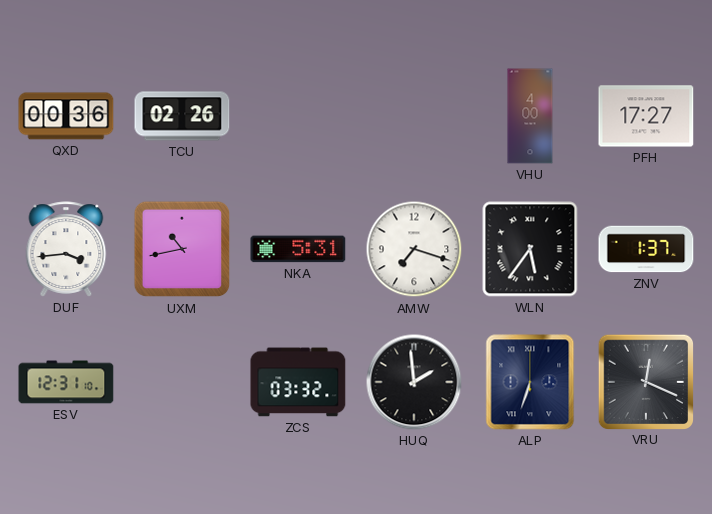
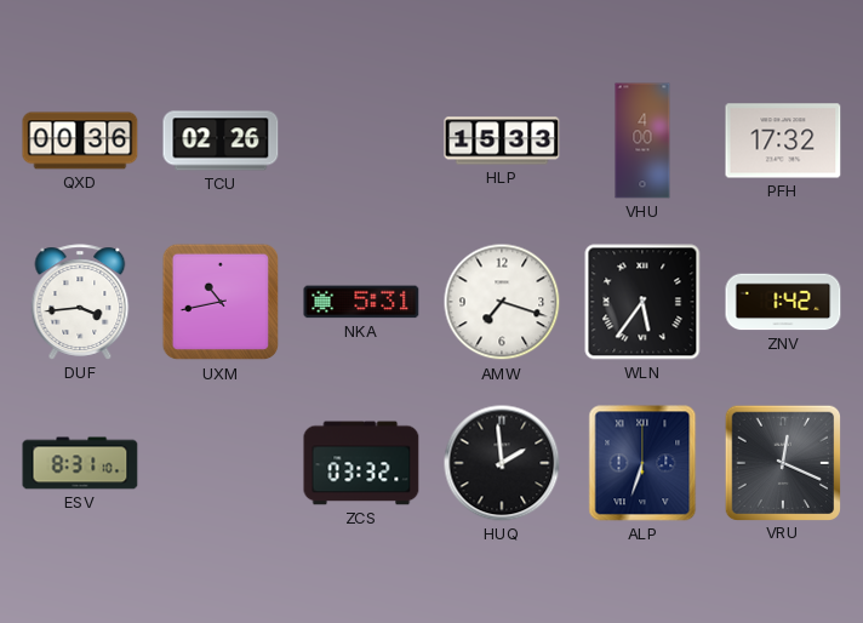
HLP: none -> 15:33
PFH: 17:27 -> 17:32
ZNV: 1:37 -> 1:42
ESV: 12:31 -> 8:31
